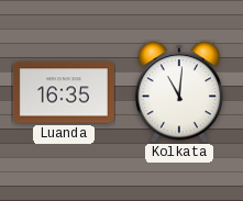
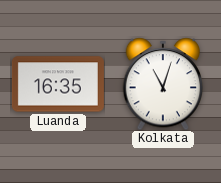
Kolkata: 11:01 -> 11:03
